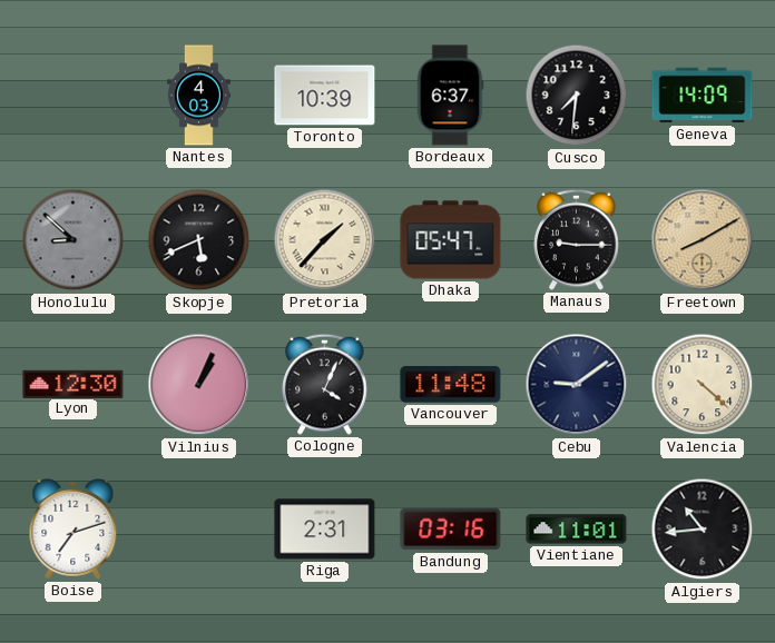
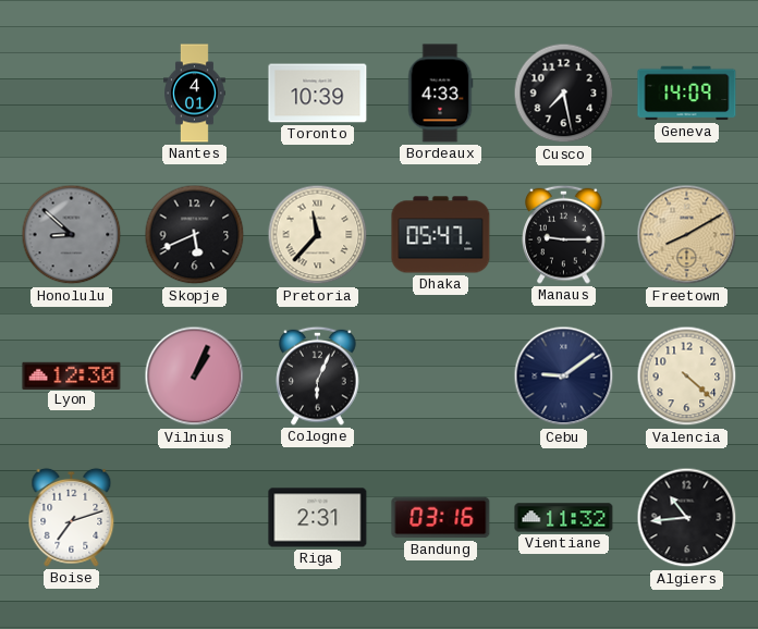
Nantes: 4:03 -> 4:01
Bordeaux: 6:37 -> 4:33
Cusco: 7:31 -> 7:28
Pretoria: 1:37 -> 11:37
Cologne: 4:04 -> 6:04
Vancouver: 11:48 -> none
Vientiane: 11:01 -> 11:32
